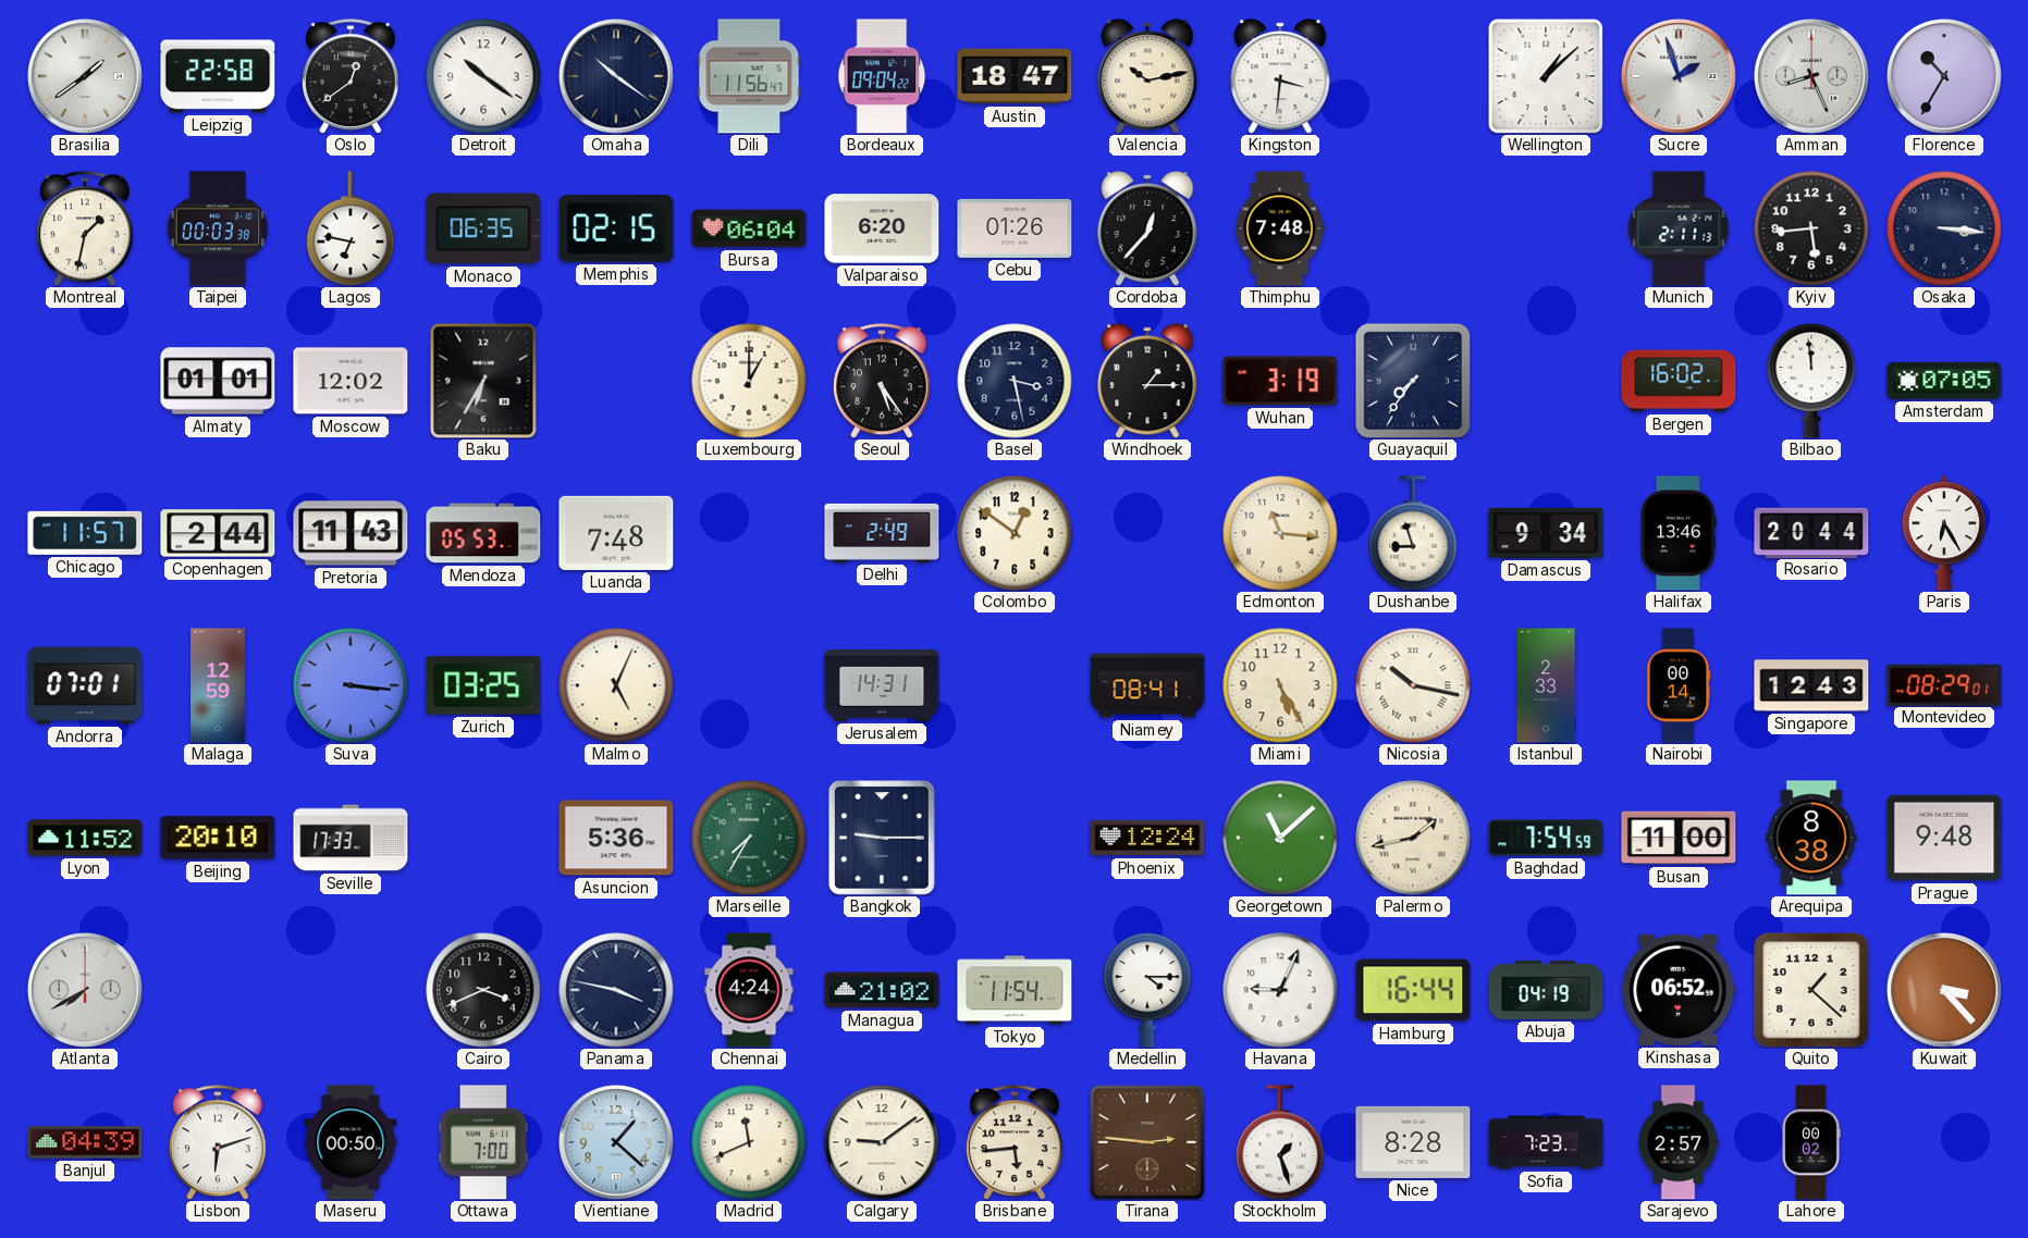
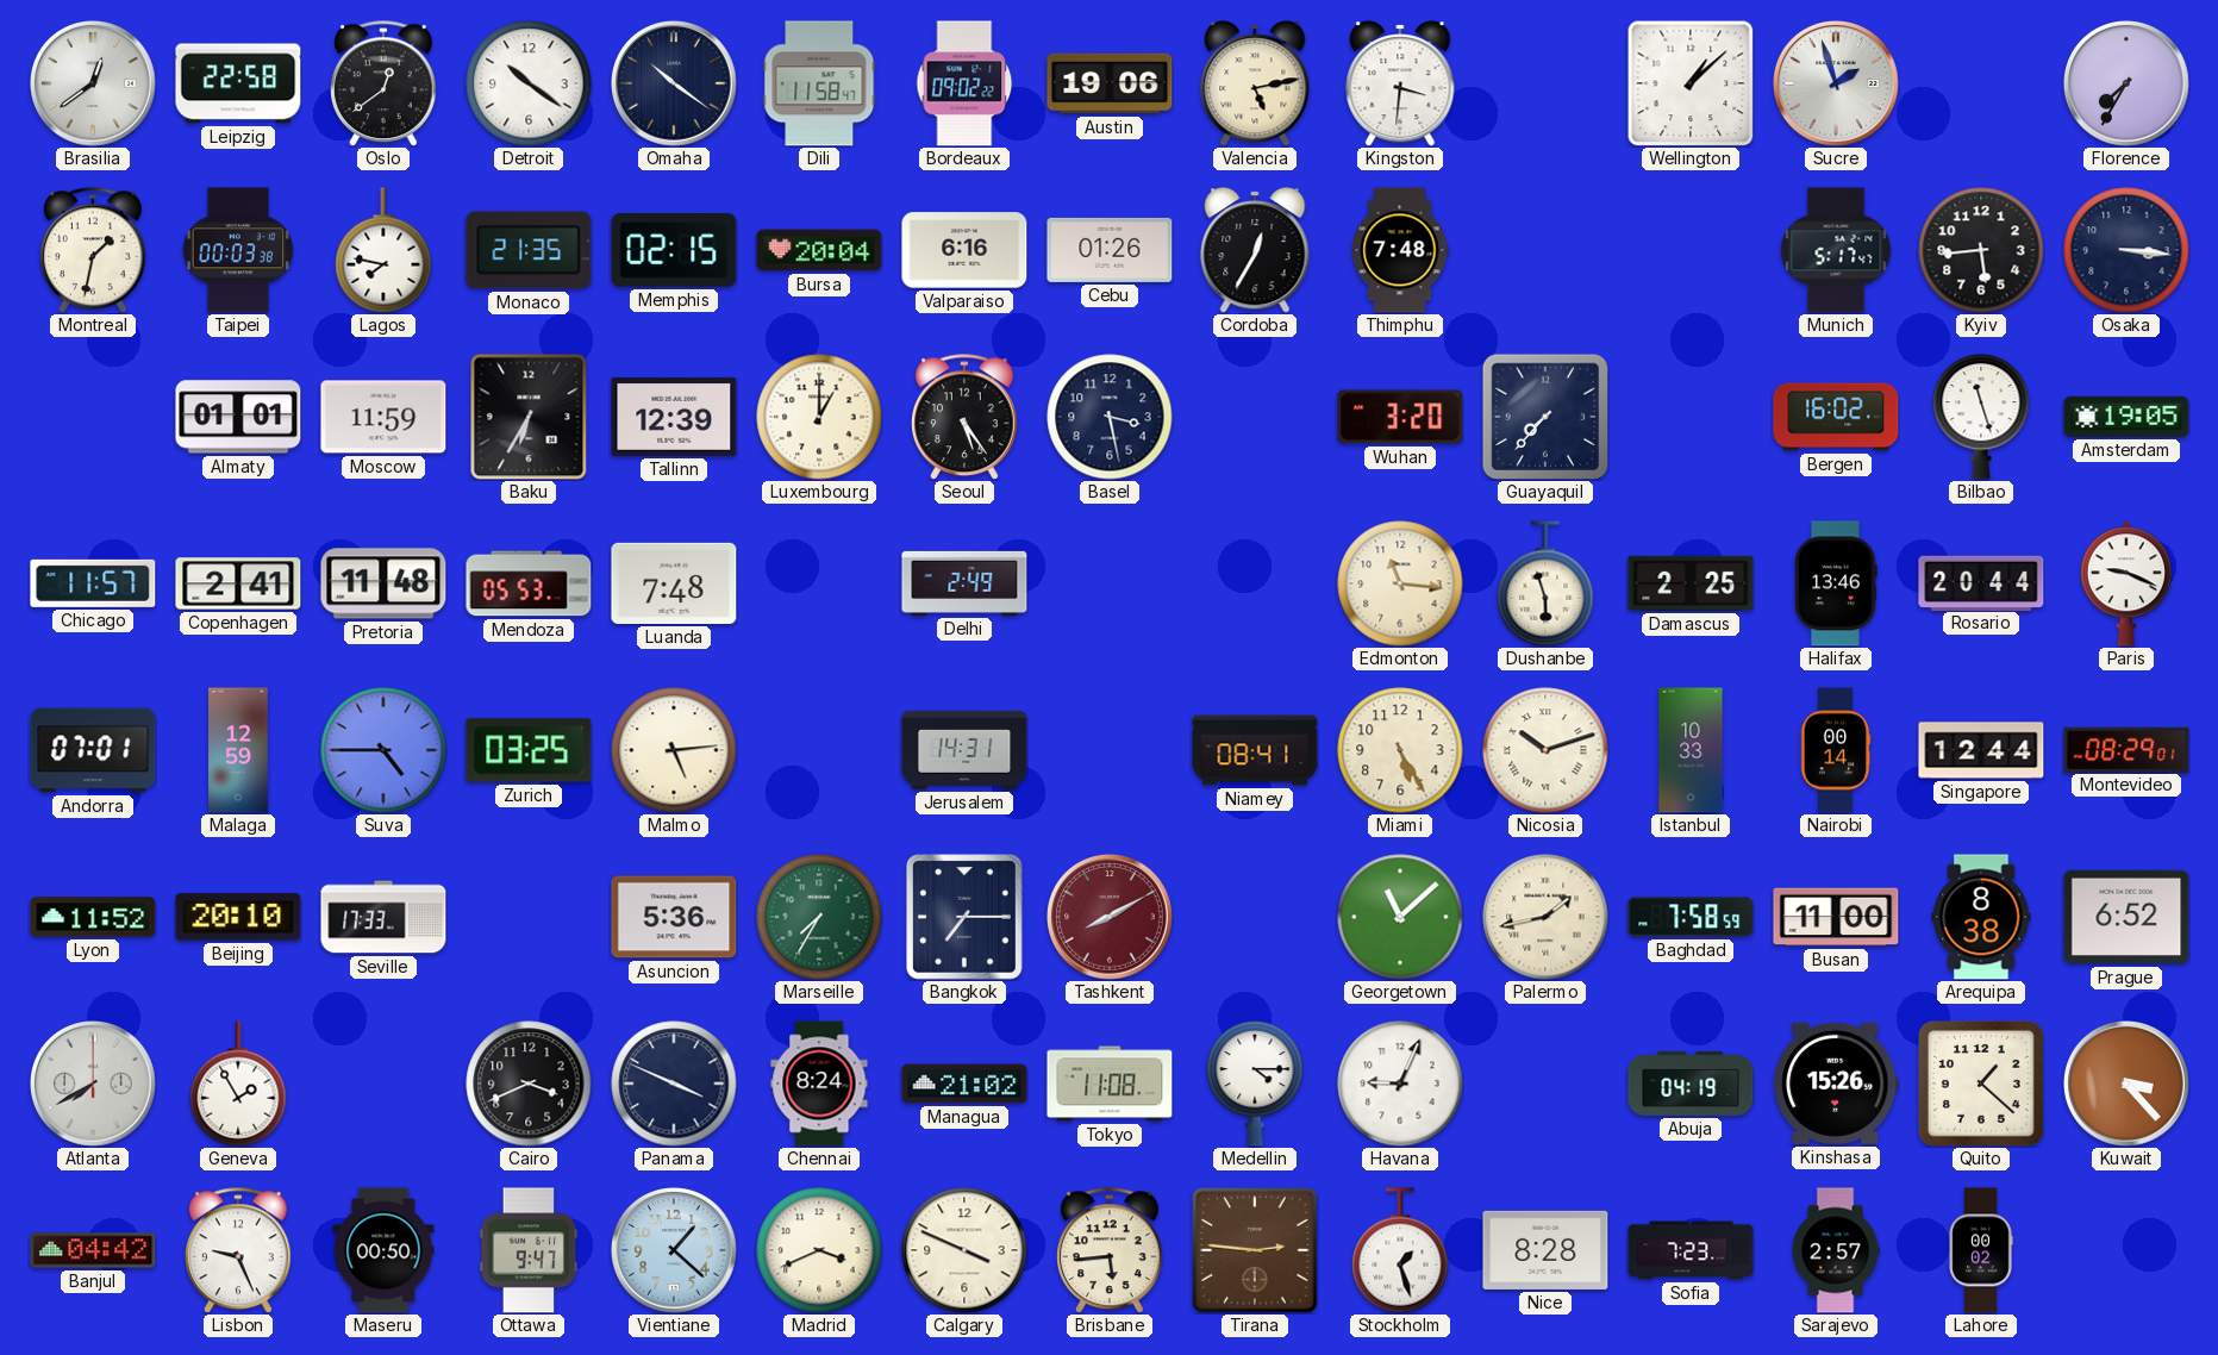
Brasilia: 1:39 -> 12:39
Dili: 11:56 -> 11:58
Bordeaux: 09:04 -> 09:02
Austin: 18:47 -> 19:06
Valencia: 10:13 -> 5:13
Amman: 8:26 -> none
Florence: 10:35 -> 7:35
Lagos: 6:47 -> 7:47
Monaco: 06:35 -> 21:35
Bursa: 06:04 -> 20:04
Valparaiso: 6:20 -> 6:16
Cordoba: 12:37 -> 12:35
Munich: 2:11 -> 5:17
Moscow: 12:02 -> 11:59
Tallinn: none -> 12:39
Windhoek: 1:15 -> none
Wuhan: 3:19 -> 3:20
Guayaquil: 7:36 -> 7:37
Bilbao: 11:59 -> 11:27
Amsterdam: 07:05 -> 19:05
Copenhagen: 2:44 -> 2:41
Pretoria: 11:43 -> 11:48
Colombo: 12:51 -> none
Dushanbe: 8:57 -> 5:57
Damascus: 9:34 -> 2:25
Paris: 6:25 -> 9:19
Suva: 3:16 -> 4:45
Malmo: 5:04 -> 5:14
Nicosia: 10:17 -> 10:12
Istanbul: 2:33 -> 10:33
Singapore: 12:43 -> 12:44
Bangkok: 9:15 -> 7:15
Tashkent: none -> 8:10
Phoenix: 12:24 -> none
Baghdad: 7:54 -> 7:58
Prague: 9:48 -> 6:52
Geneva: none -> 1:55
Panama: 3:47 -> 3:49
Chennai: 4:24 -> 8:24
Tokyo: 11:54 -> 11:08
Hamburg: 16:44 -> none
Kinshasa: 06:52 -> 15:26
Banjul: 04:39 -> 04:42
Lisbon: 6:12 -> 9:26
Ottawa: 7:00 -> 9:47
Madrid: 11:41 -> 3:41
Calgary: 9:09 -> 3:49
